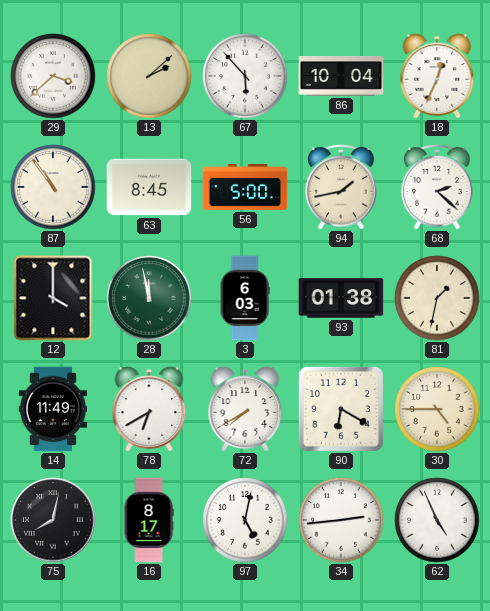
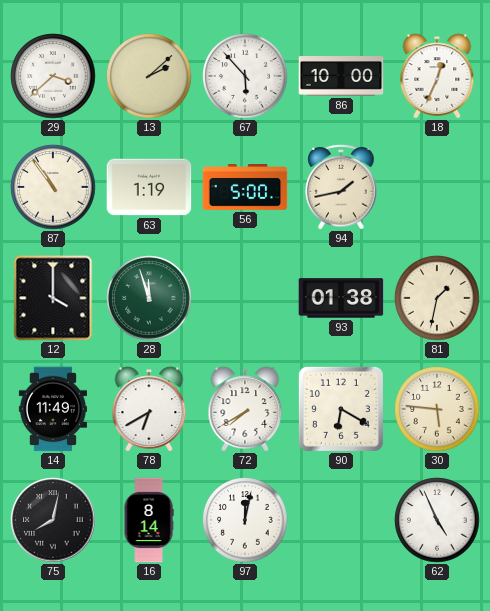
86: 10:04 -> 10:00
63: 8:45 -> 1:19
68: 2:22 -> none
28: 11:58 -> 11:57
3: 6:03 -> none
30: 4:45 -> 5:46
16: 8:17 -> 8:14
97: 5:02 -> 12:02
34: 2:44 -> none
